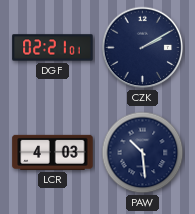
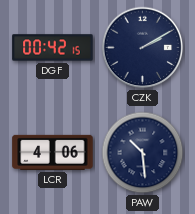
DGF: 02:21 -> 00:42
LCR: 4:03 -> 4:06
